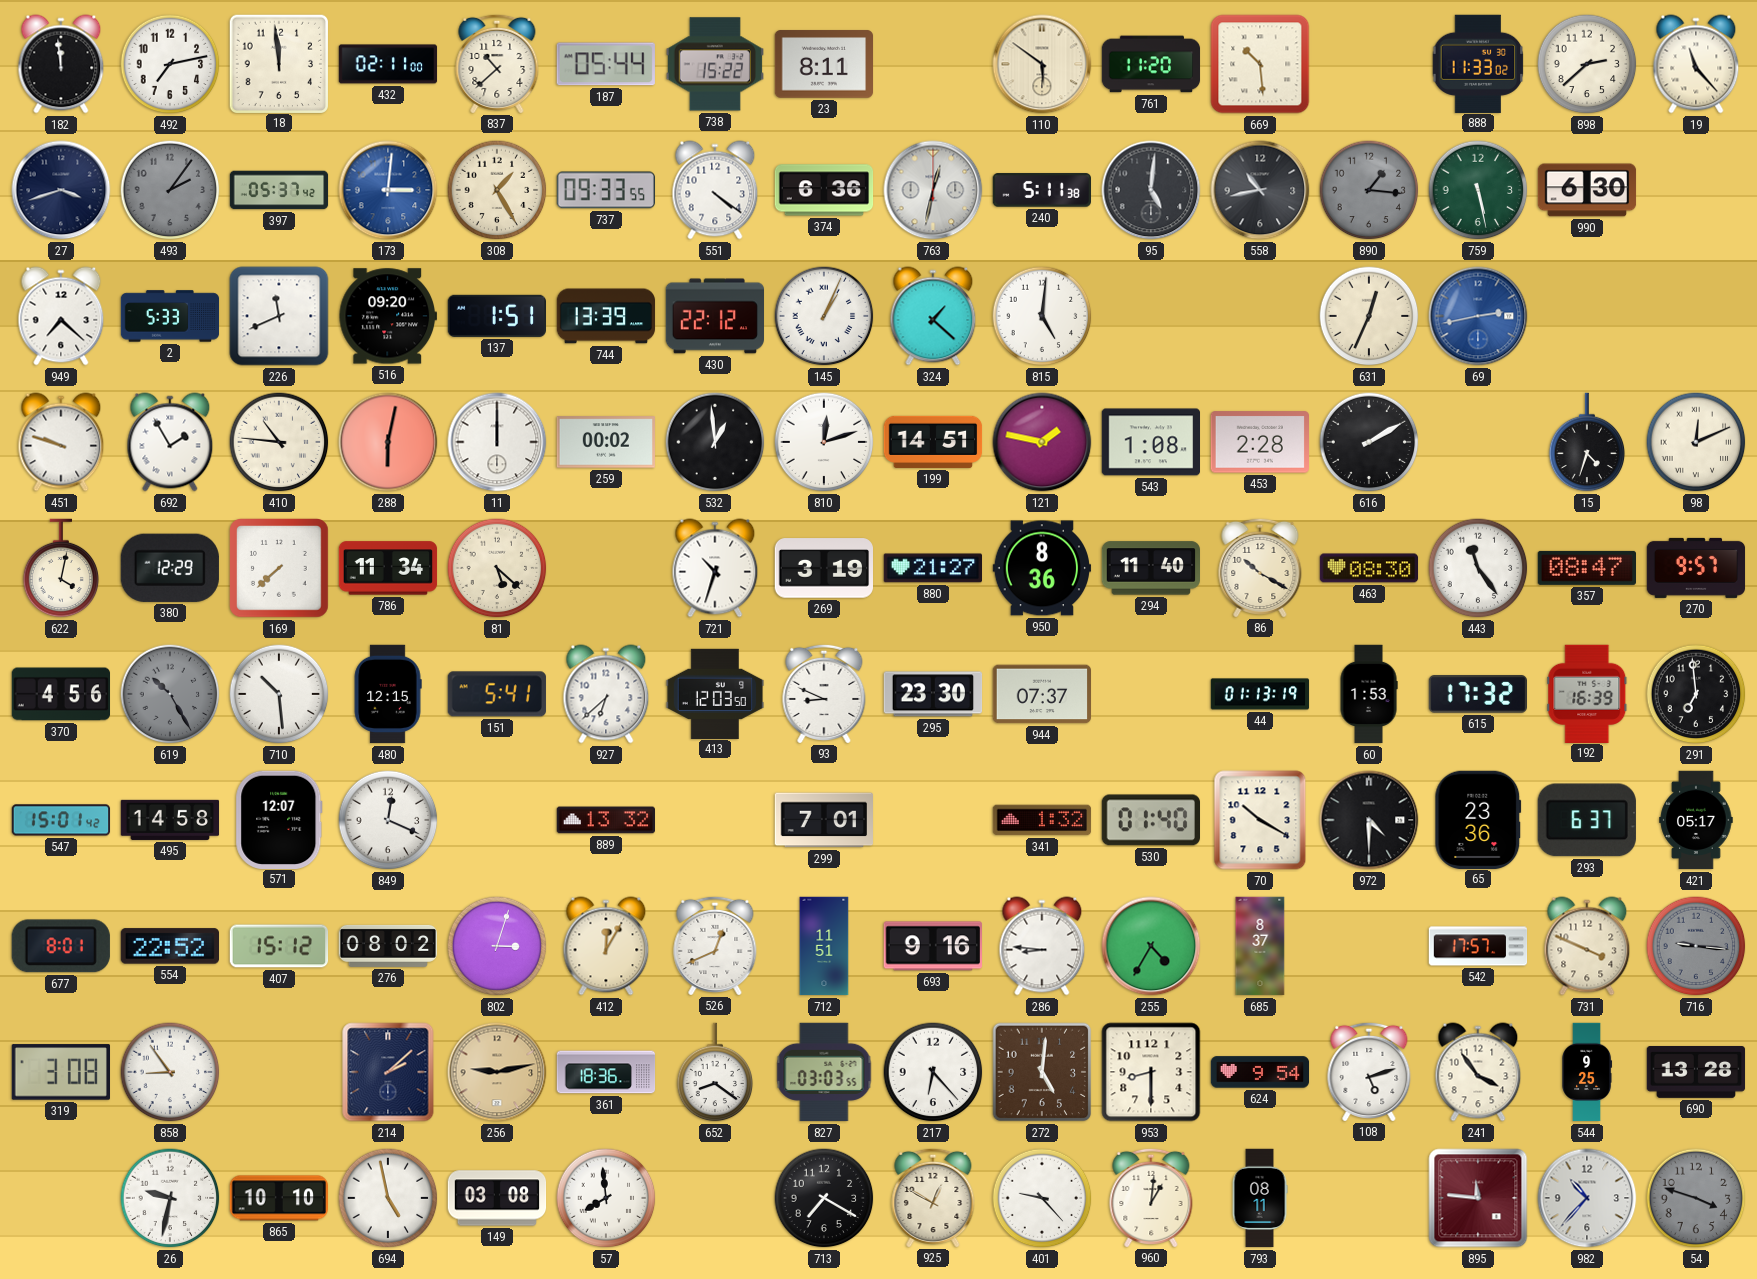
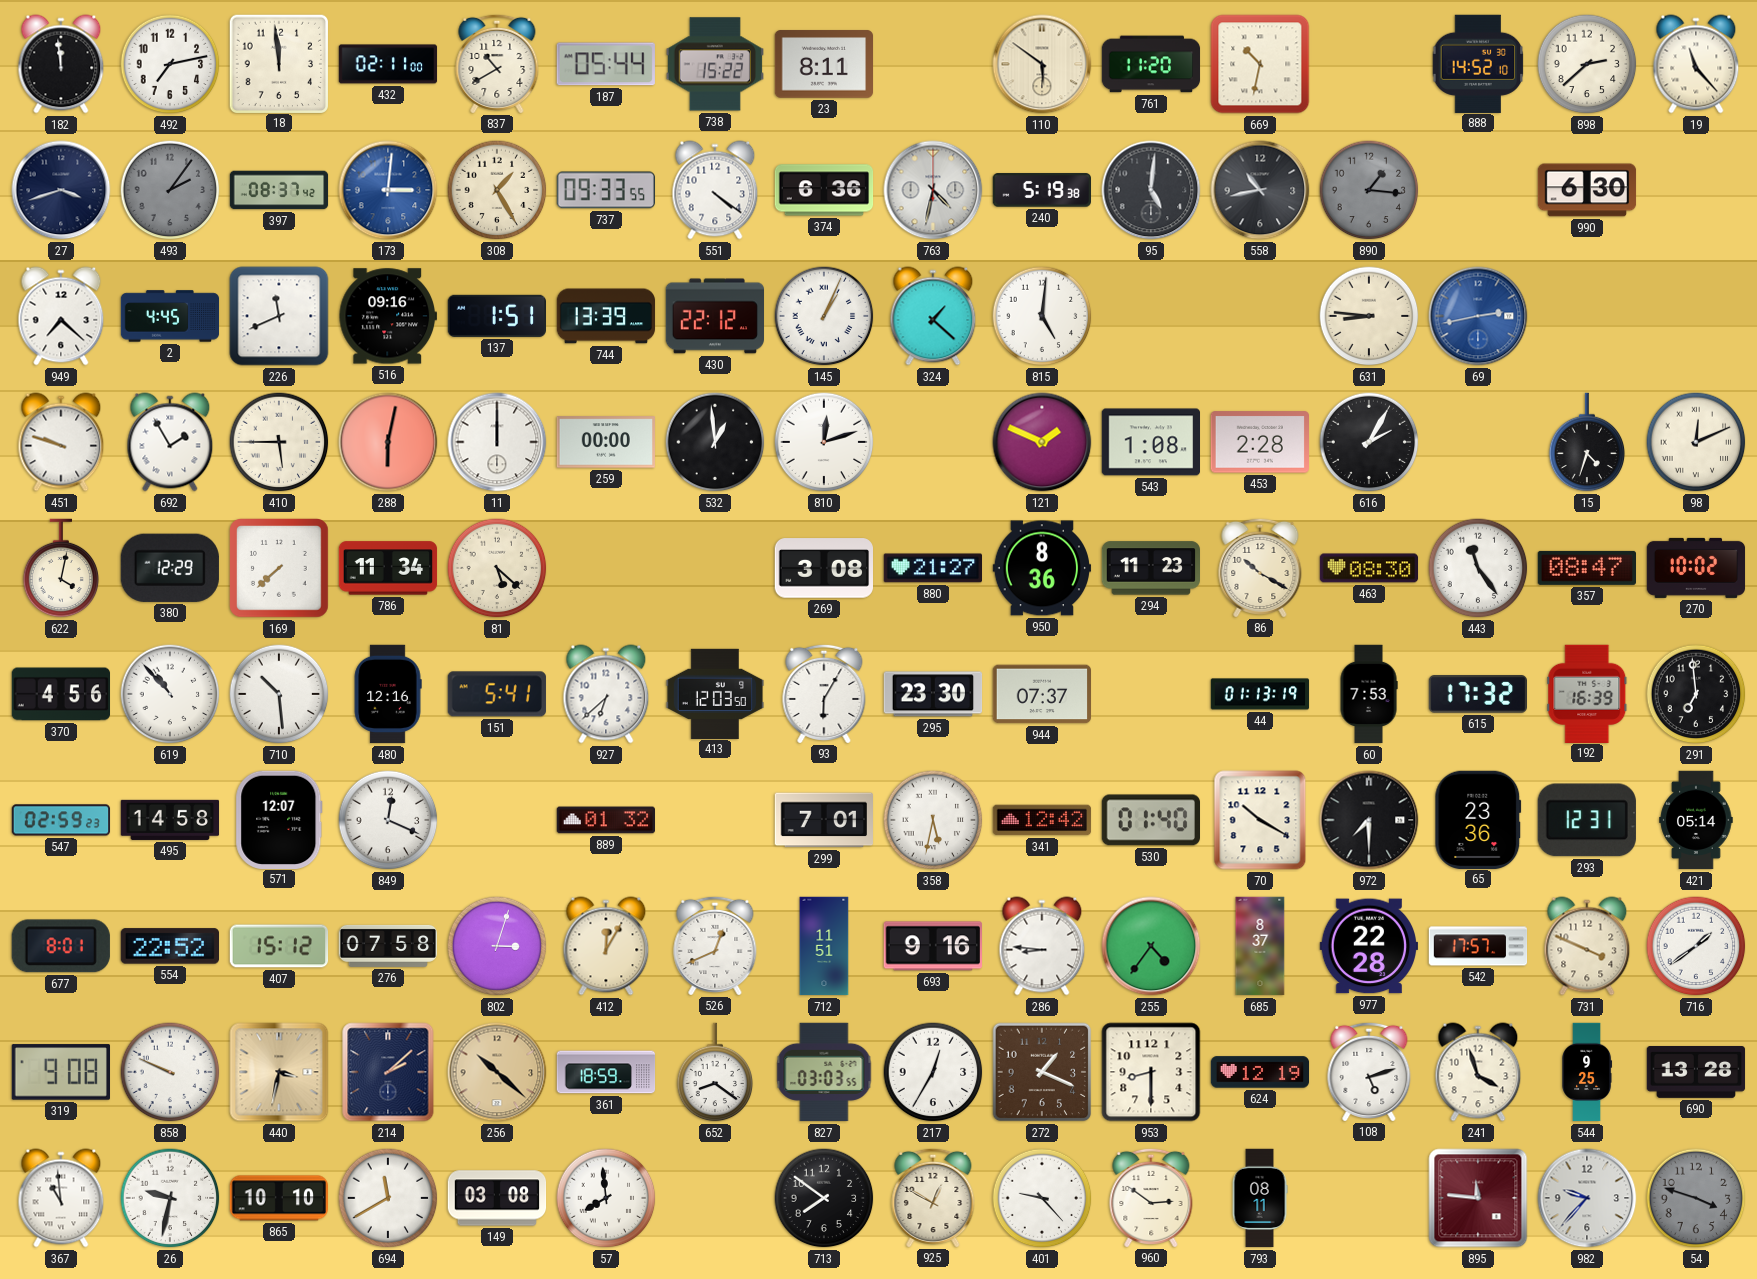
837: 10:38 -> 10:40
669: 10:29 -> 10:32
888: 11:33 -> 14:52
397: 05:37 -> 08:37
763: 12:32 -> 4:32
240: 5:11 -> 5:19
759: 5:28 -> none
2: 5:33 -> 4:45
516: 09:20 -> 09:16
631: 12:34 -> 8:46
410: 10:46 -> 5:45
259: 00:02 -> 00:00
199: 14:51 -> none
121: 1:47 -> 1:49
616: 2:10 -> 2:05
721: 10:33 -> none
269: 3:19 -> 3:08
294: 11:40 -> 11:23
270: 9:57 -> 10:02
619: 10:25 -> 10:53
619 dial: grey -> white
480: 12:15 -> 12:16
93: 8:49 -> 6:05
60: 1:53 -> 7:53
547: 15:01 -> 02:59
889: 13:32 -> 01:32
358: none -> 5:32
341: 1:32 -> 12:42
972: 4:30 -> 7:30
293: 6:37 -> 12:31
421: 05:17 -> 05:14
276: 08:02 -> 07:58
255: 4:35 -> 4:36
977: none -> 22:28
716: 9:16 -> 1:39
716 dial: grey -> white
319: 3:08 -> 9:08
858: 8:54 -> 9:49
440: none -> 3:32
256: 9:13 -> 10:22
361: 18:36 -> 18:59
217: 6:23 -> 12:35
272: 5:01 -> 1:19
624: 9:54 -> 12:19
241: 3:54 -> 3:57
367: none -> 10:59
694: 4:58 -> 11:40
713: 7:20 -> 7:51
960: 1:01 -> 2:51
982: 10:37 -> 9:37
